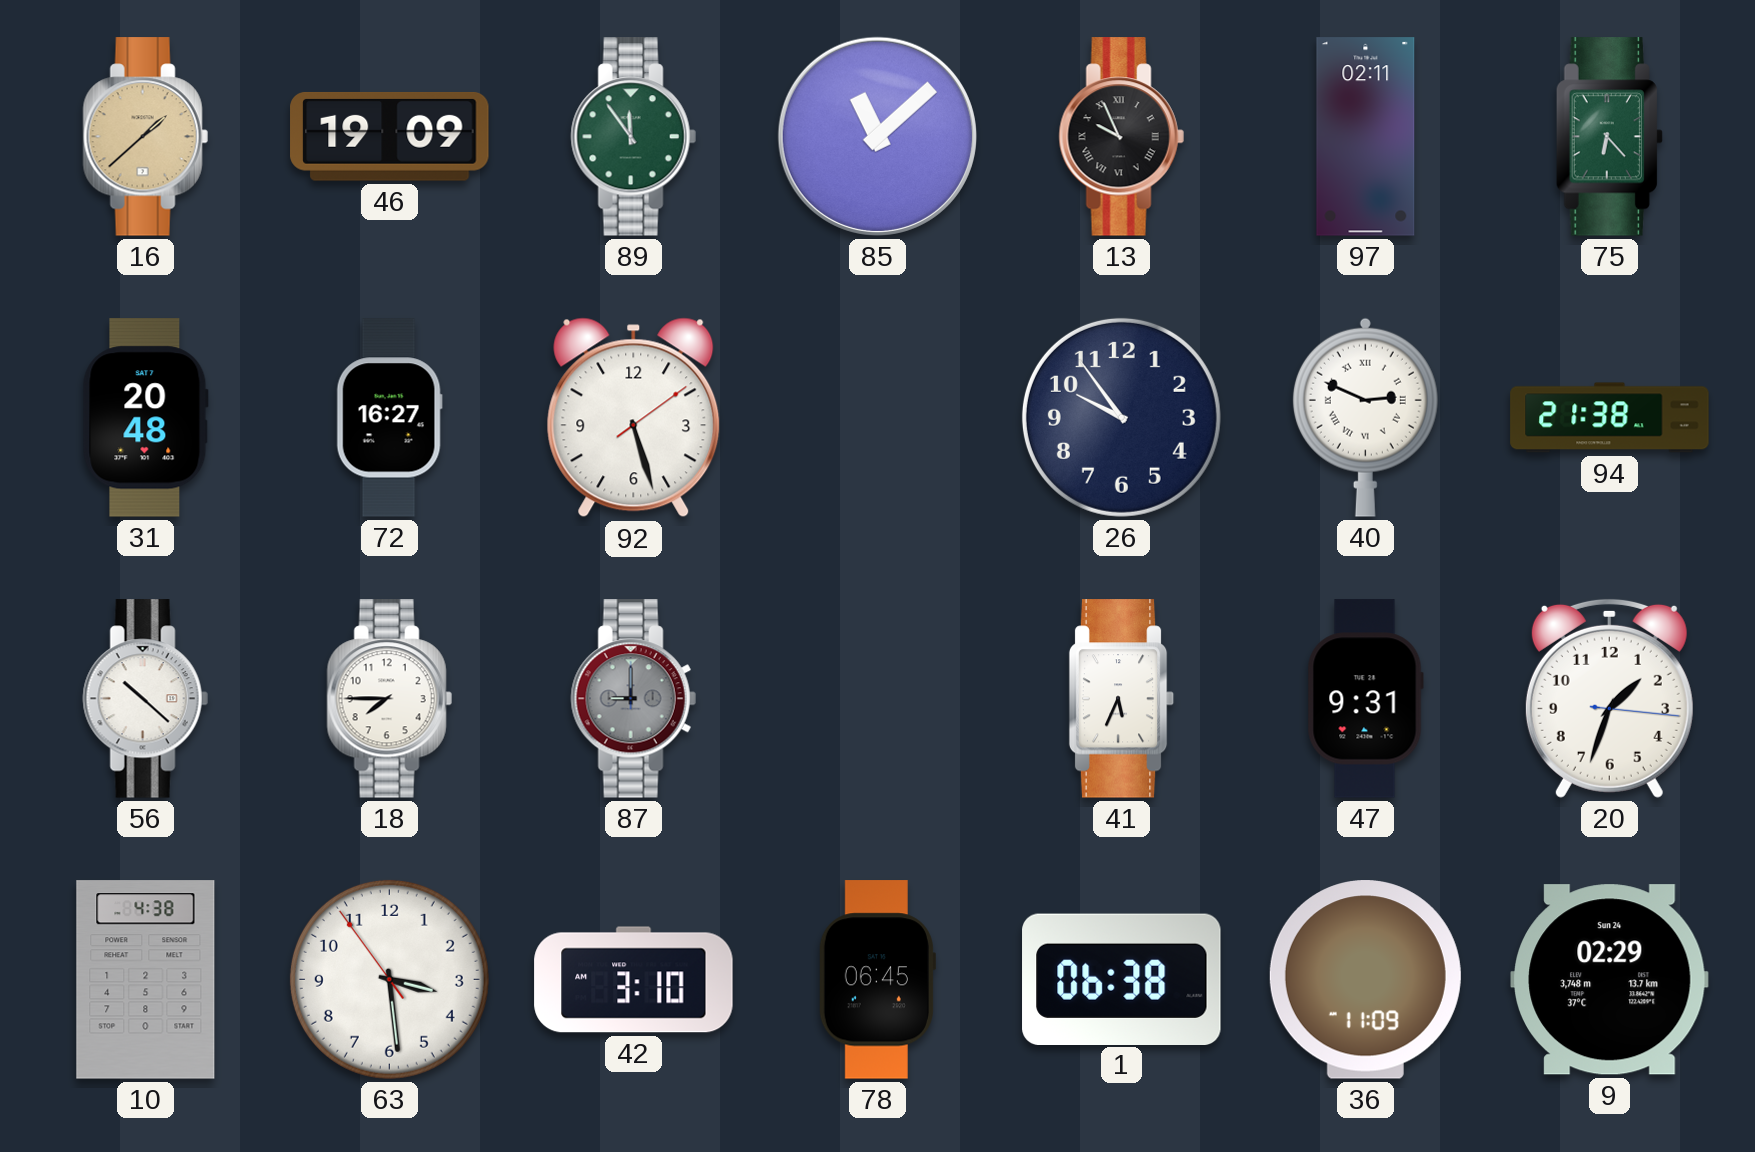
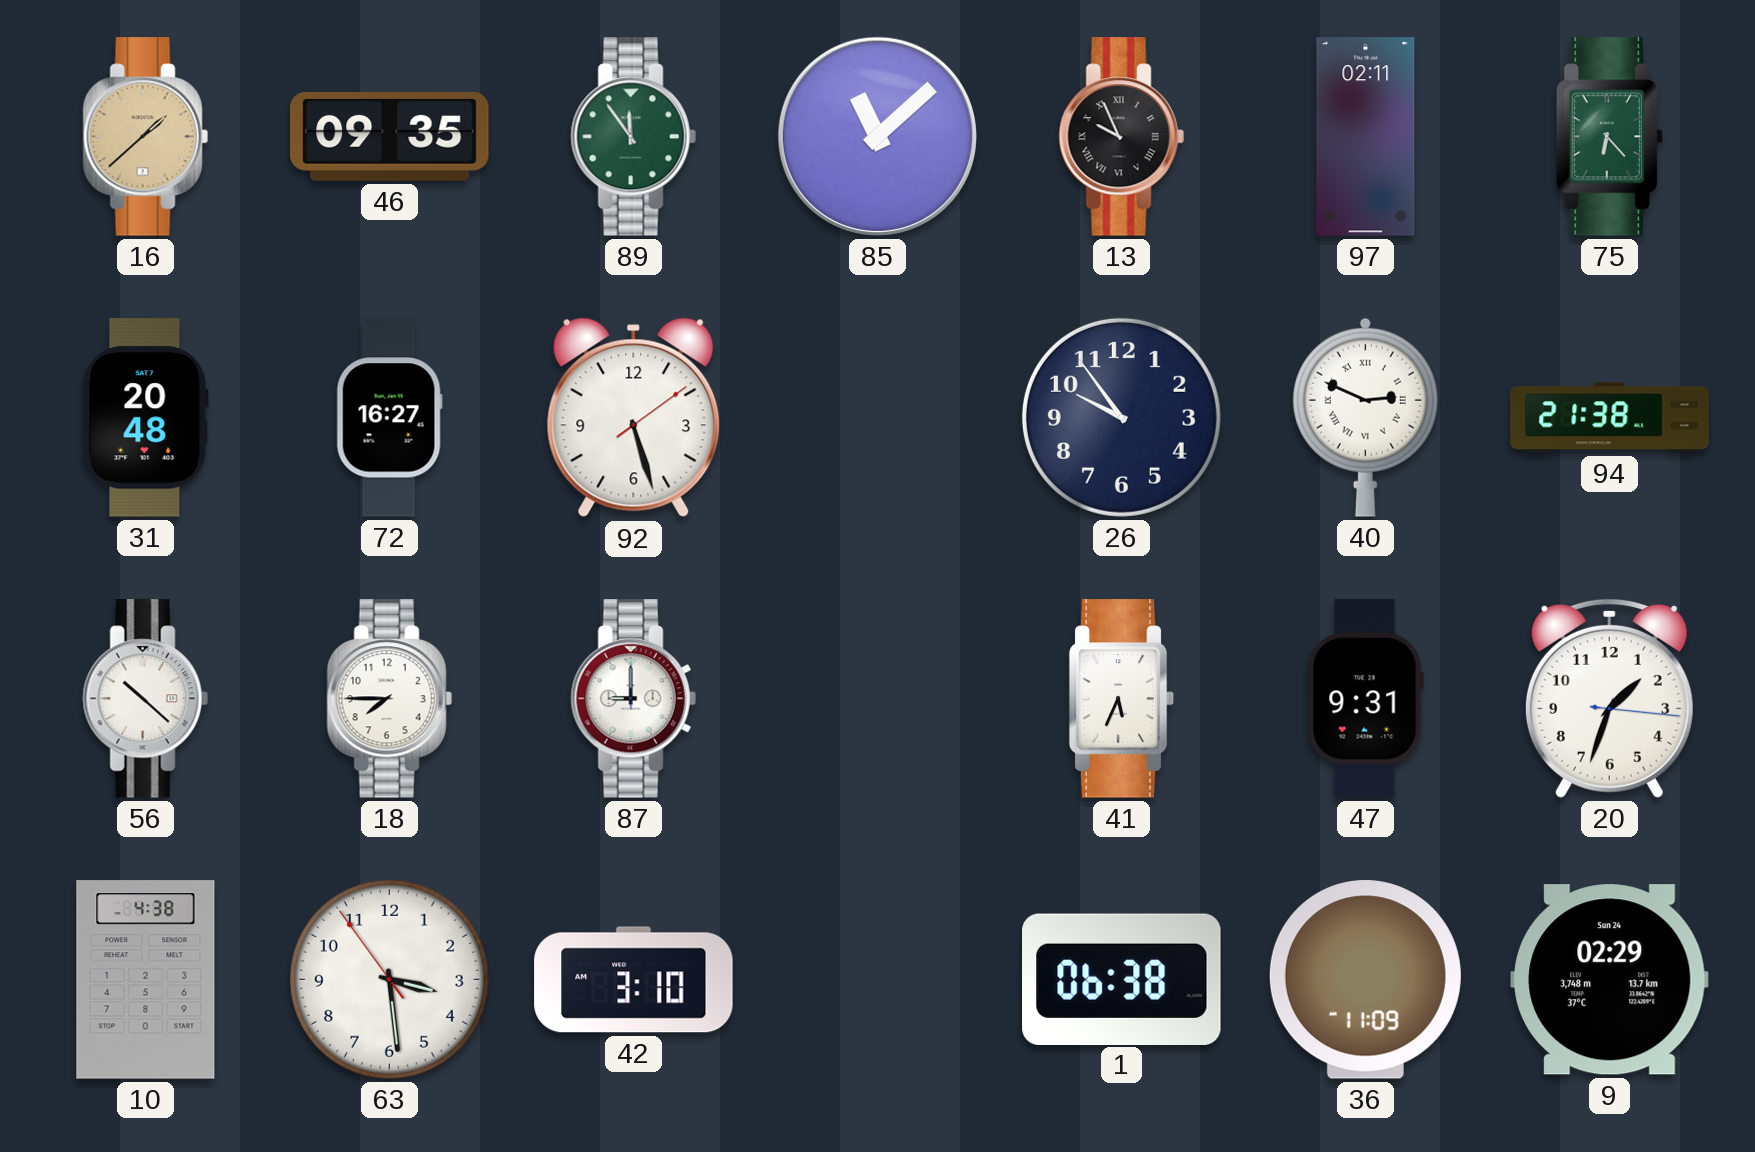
46: 19:09 -> 09:35
87 dial: grey -> white
78: 06:45 -> none
